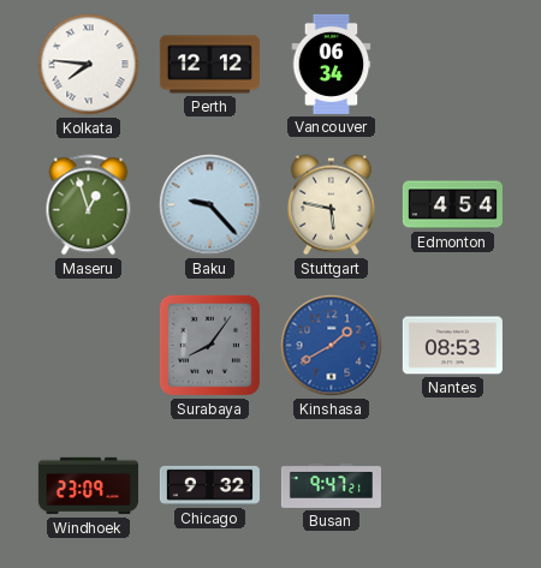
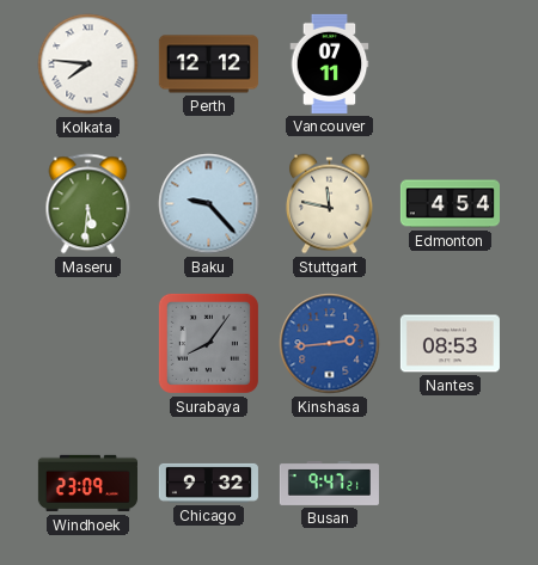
Vancouver: 06:34 -> 07:11
Maseru: 12:57 -> 5:31
Stuttgart: 5:47 -> 11:47
Kinshasa: 1:40 -> 2:44
